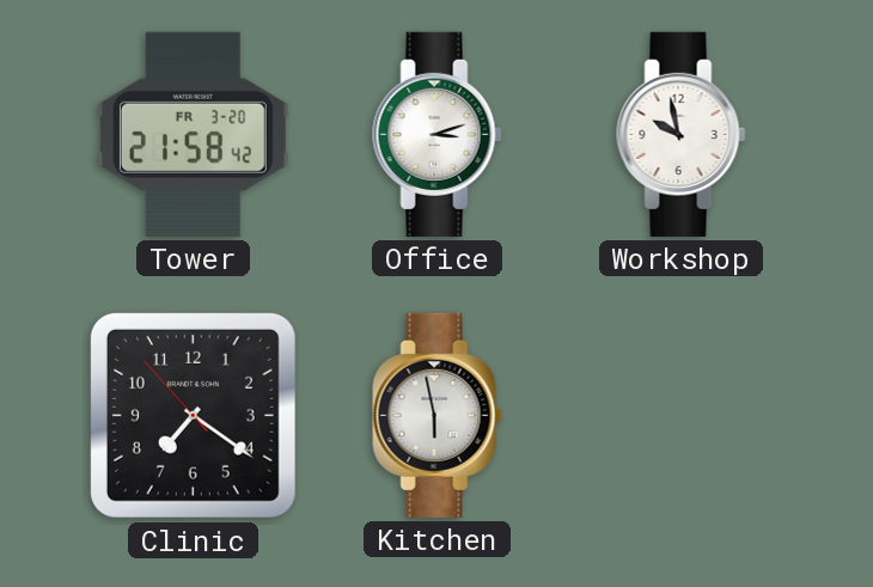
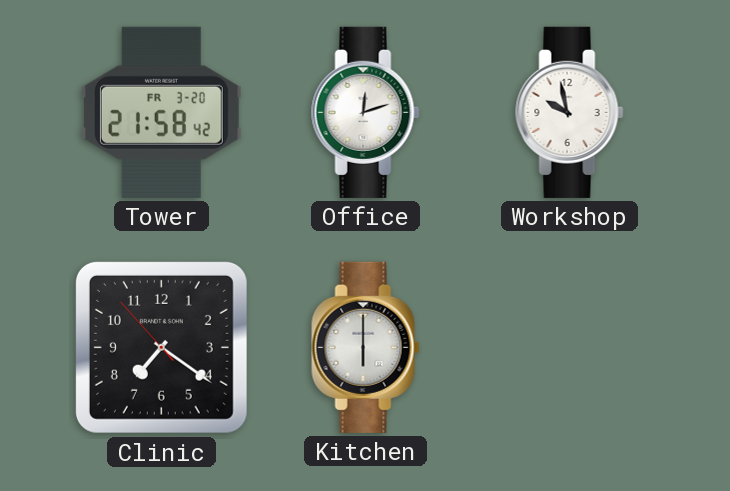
Office: 3:12 -> 12:12
Kitchen: 5:58 -> 6:00
